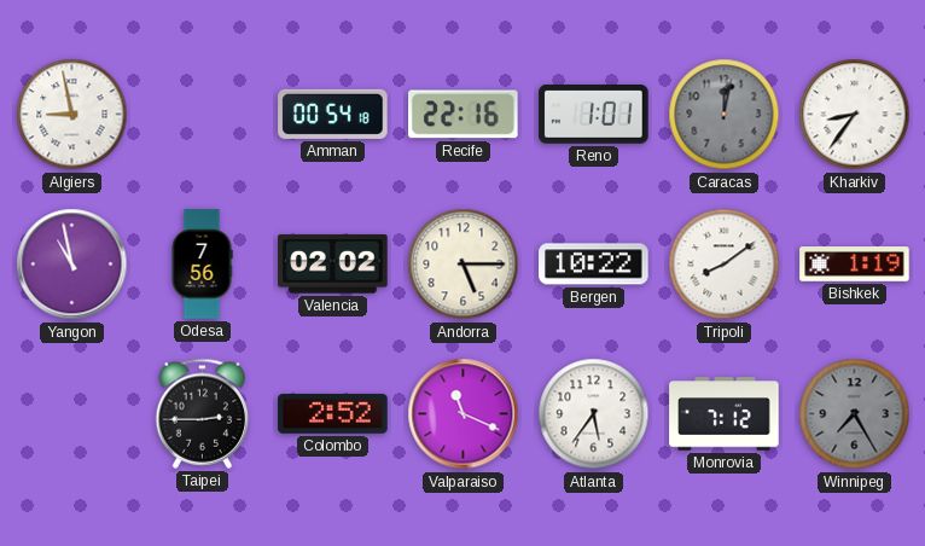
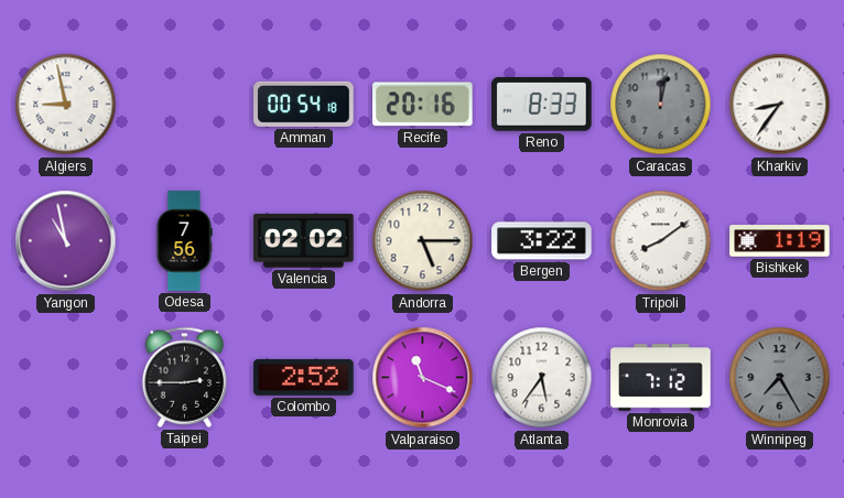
Recife: 22:16 -> 20:16
Reno: 1:01 -> 8:33
Bergen: 10:22 -> 3:22
